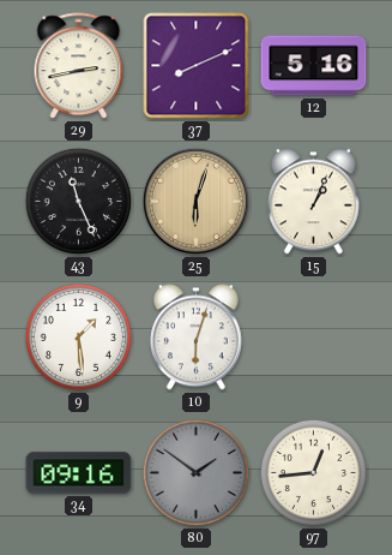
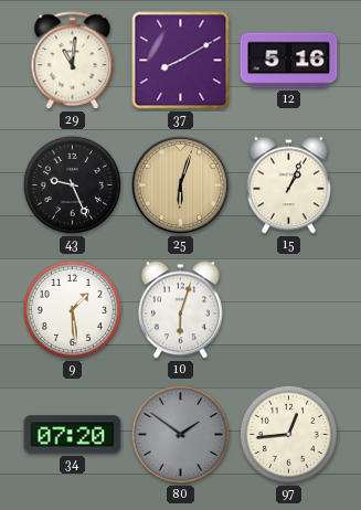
29: 2:43 -> 11:01
37: 8:11 -> 8:10
43: 11:26 -> 9:26
34: 09:16 -> 07:20
